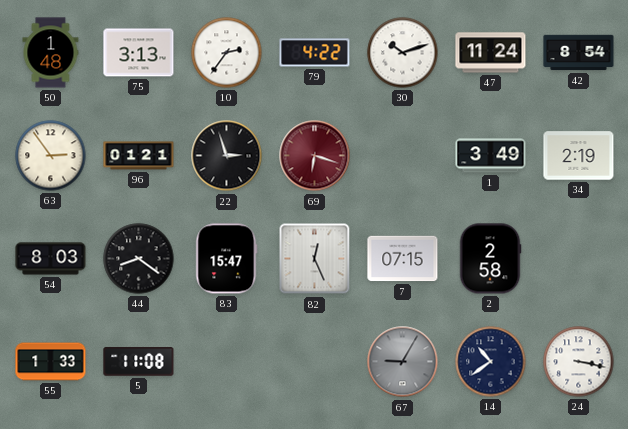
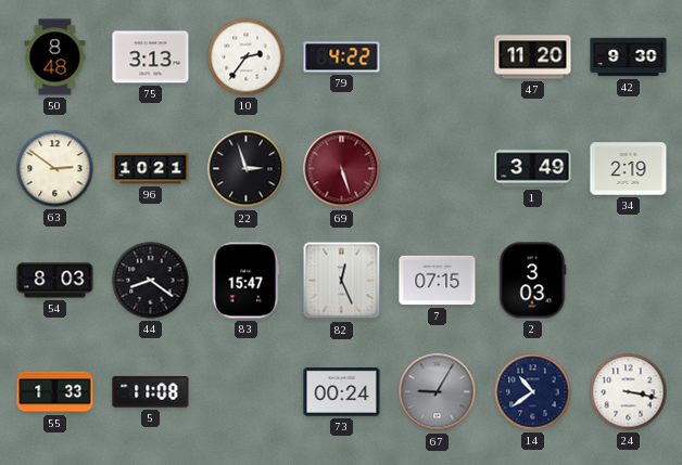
50: 1:48 -> 8:48
30: 10:12 -> none
47: 11:24 -> 11:20
42: 8:54 -> 9:30
63: 2:54 -> 2:51
96: 01:21 -> 10:21
69: 6:18 -> 5:27
2: 2:58 -> 3:03
73: none -> 00:24
